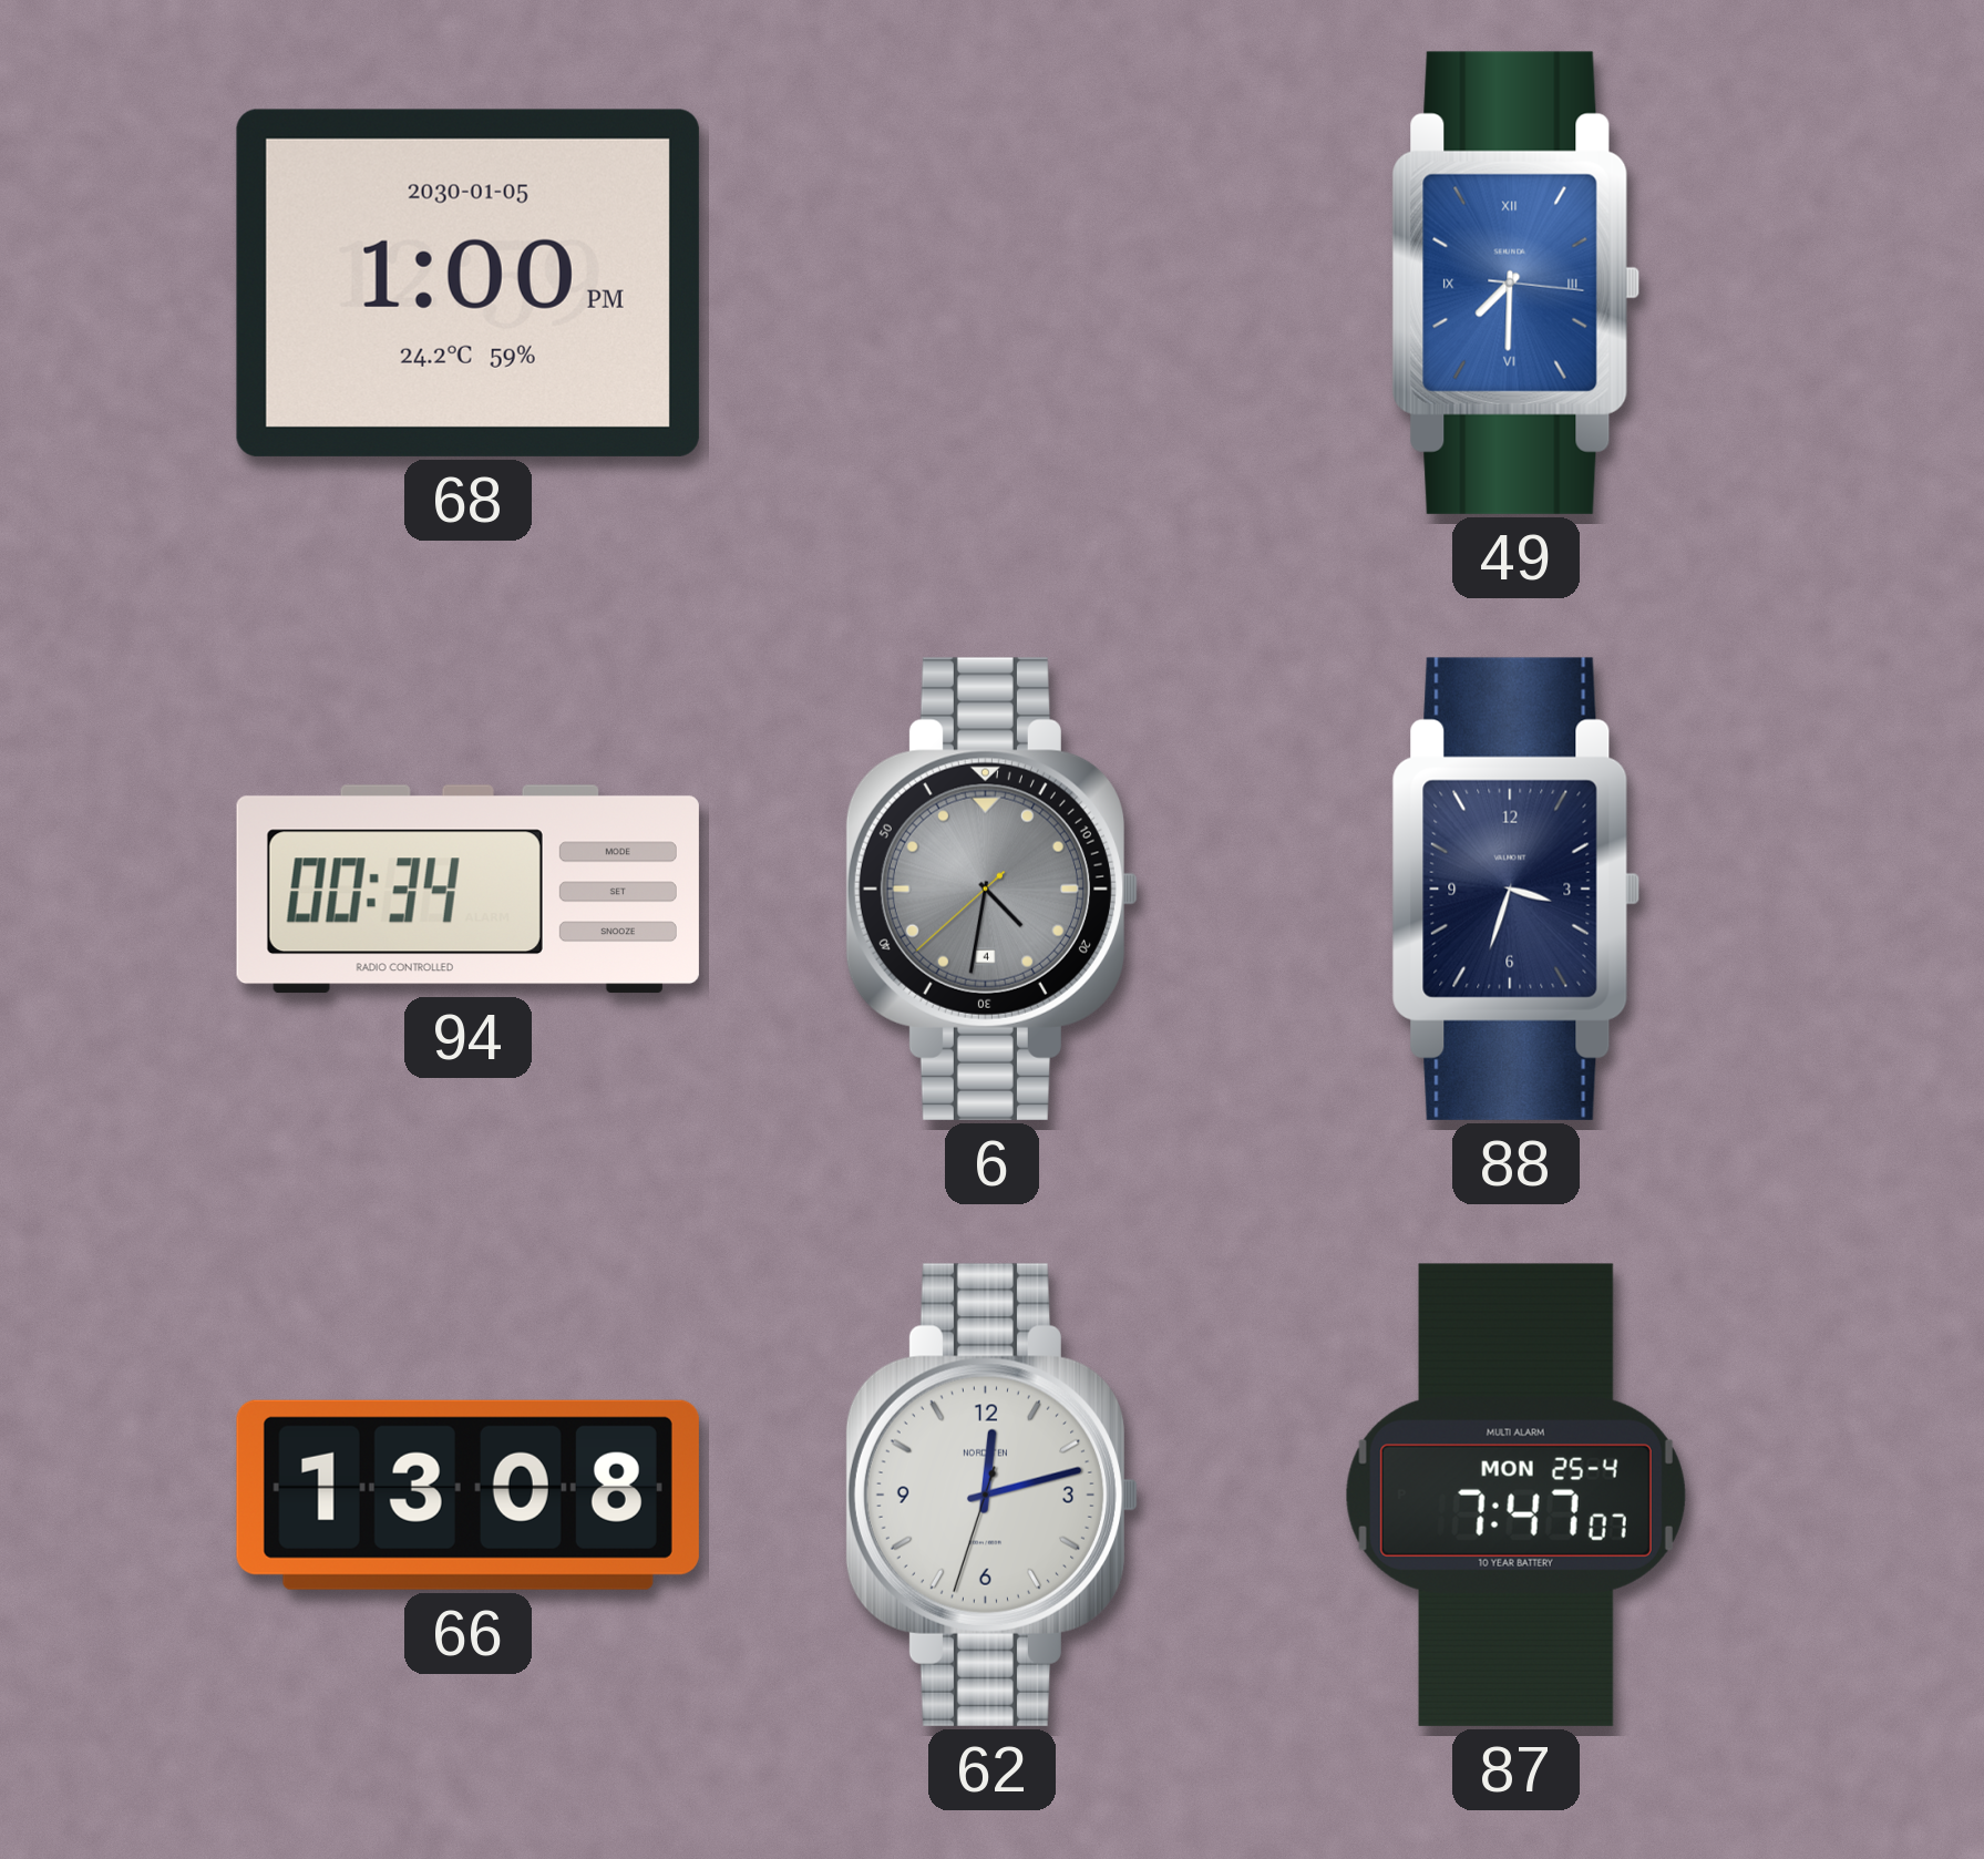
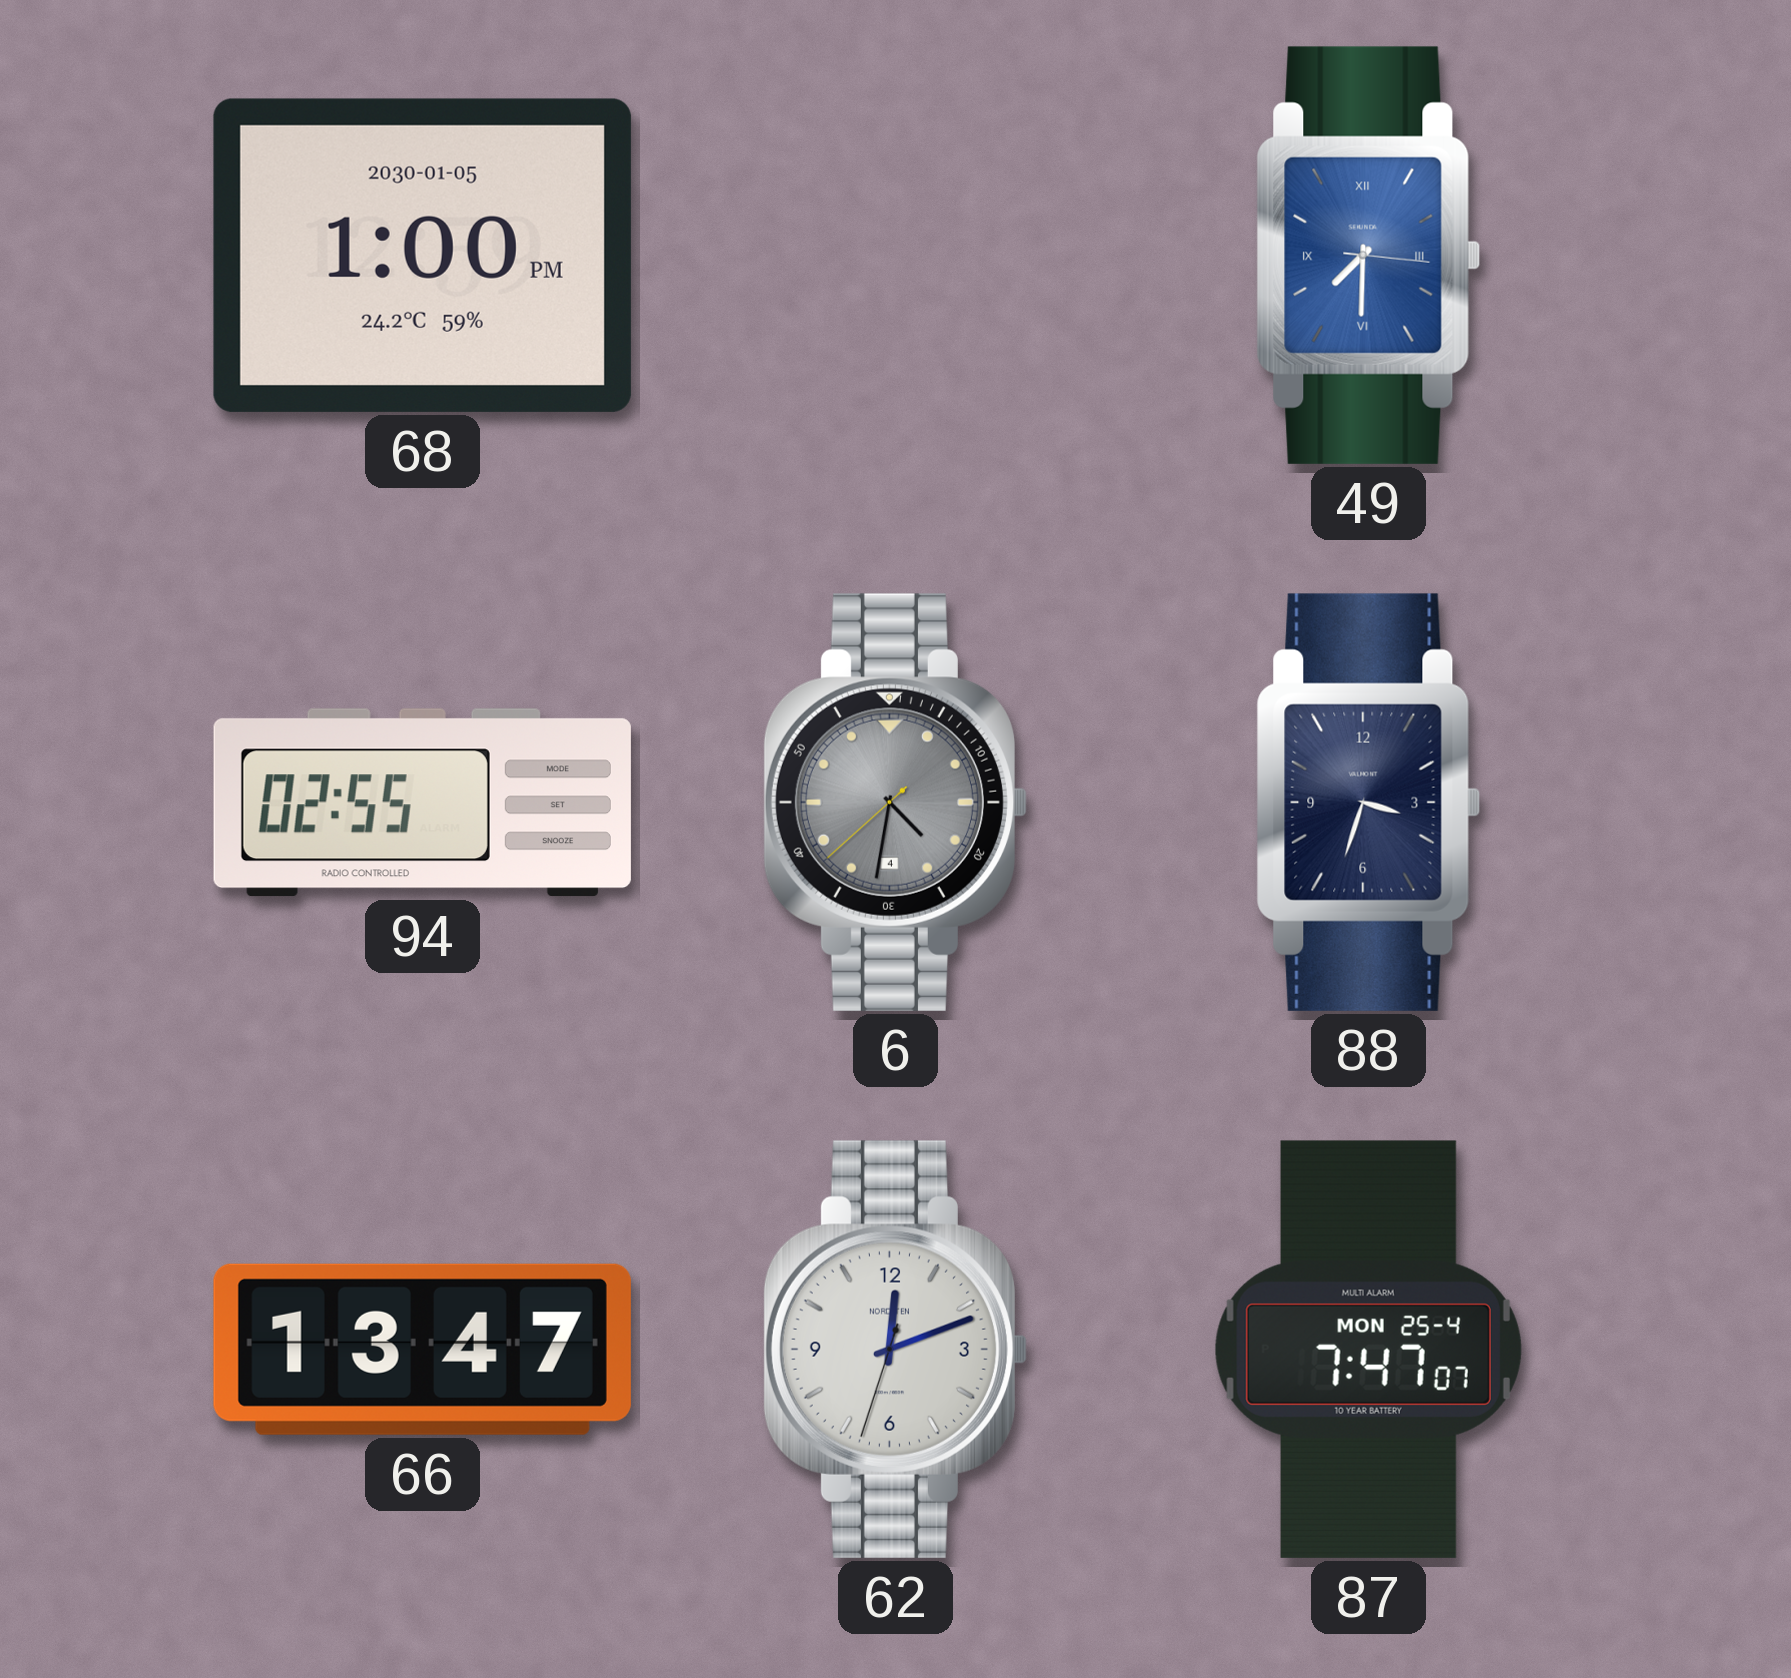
94: 00:34 -> 02:55
66: 13:08 -> 13:47
62: 12:12 -> 12:11
